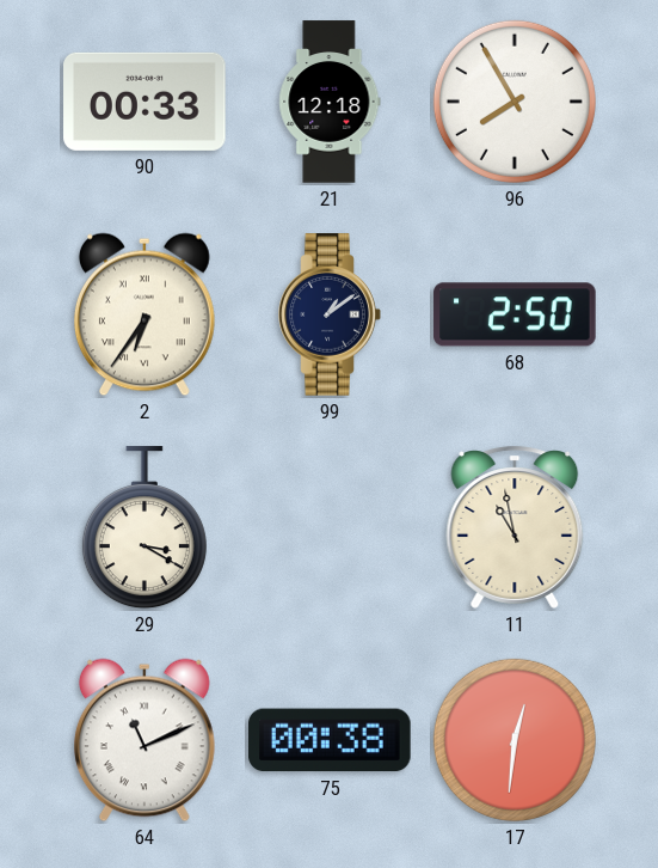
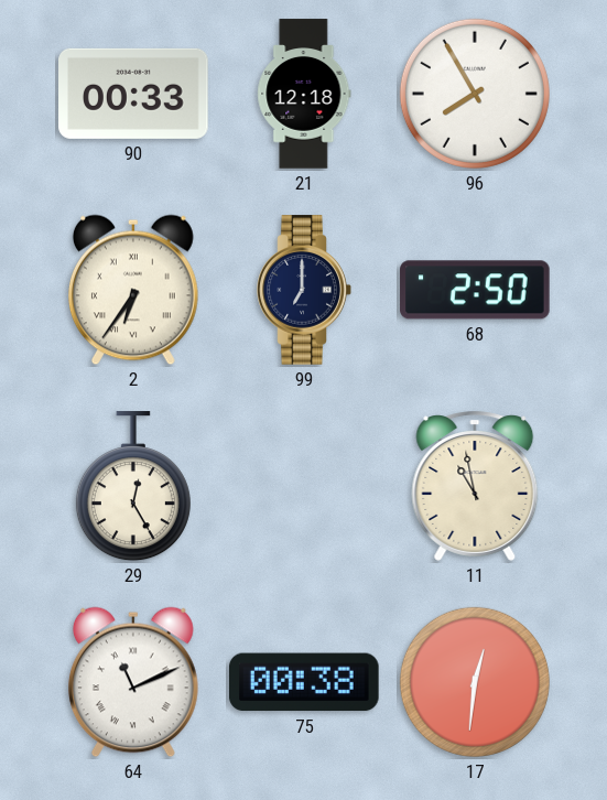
99: 1:09 -> 7:00
29: 3:20 -> 12:25
